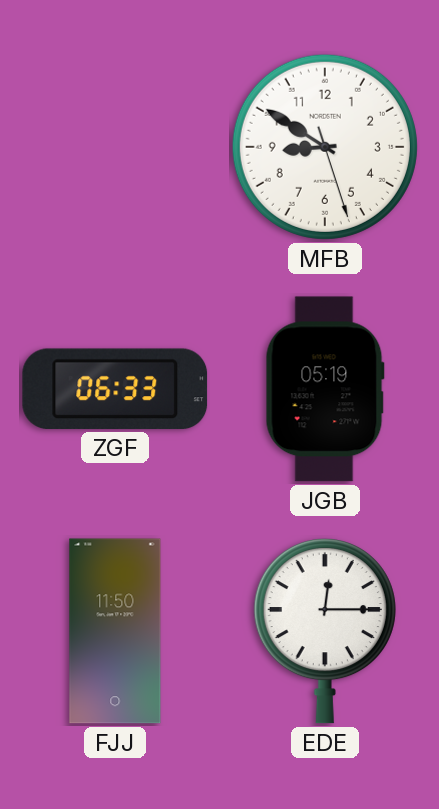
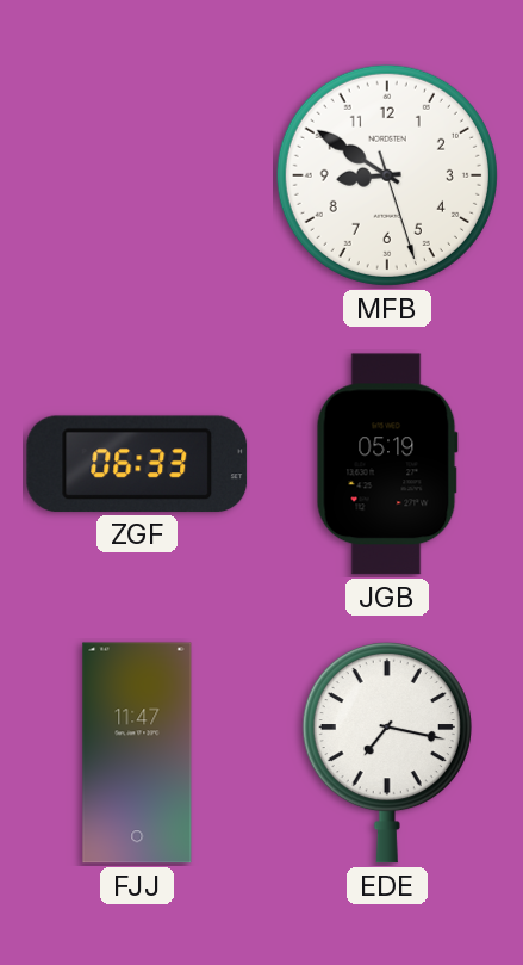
FJJ: 11:50 -> 11:47
EDE: 12:15 -> 7:17
